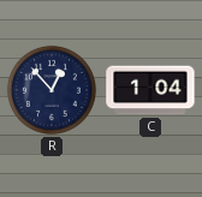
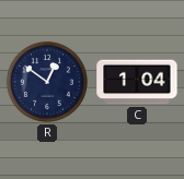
R: 12:53 -> 12:51
